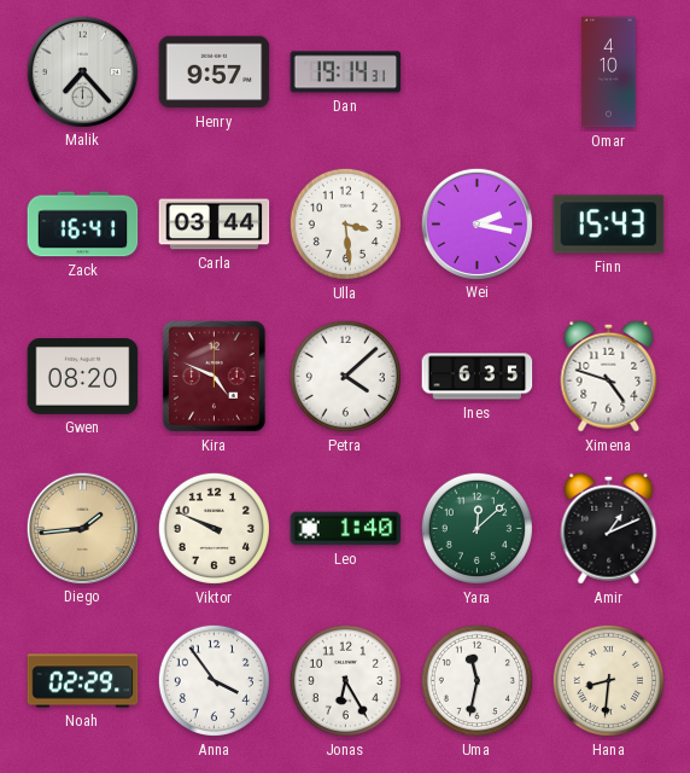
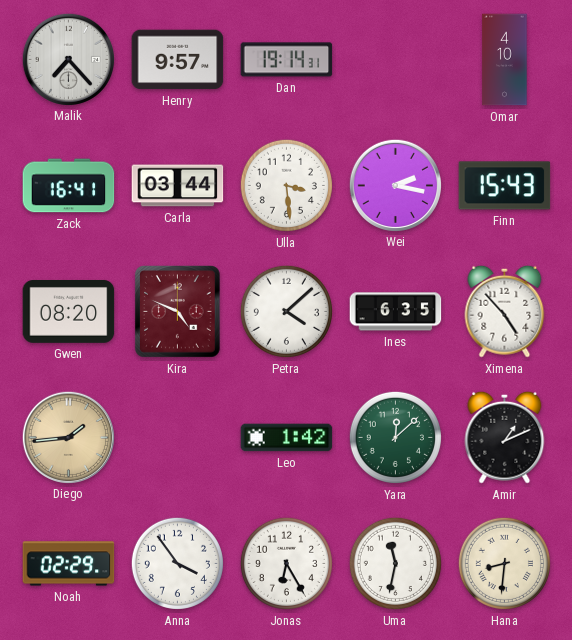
Ximena: 4:48 -> 4:53
Viktor: 9:49 -> none
Leo: 1:40 -> 1:42
